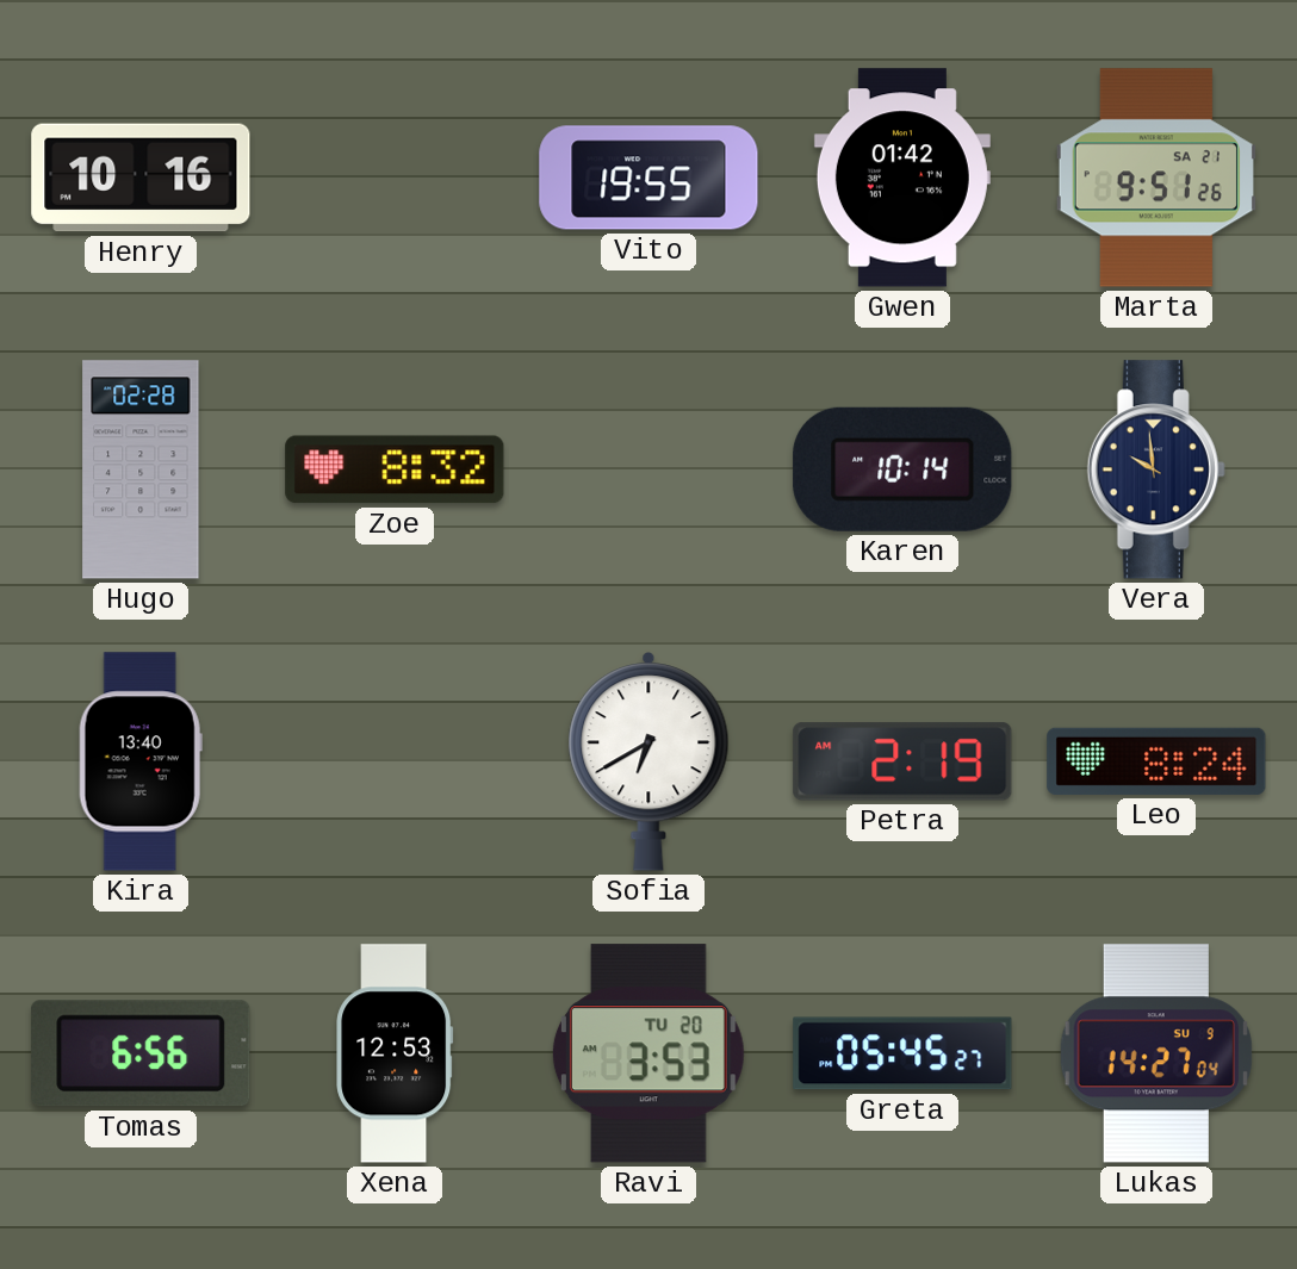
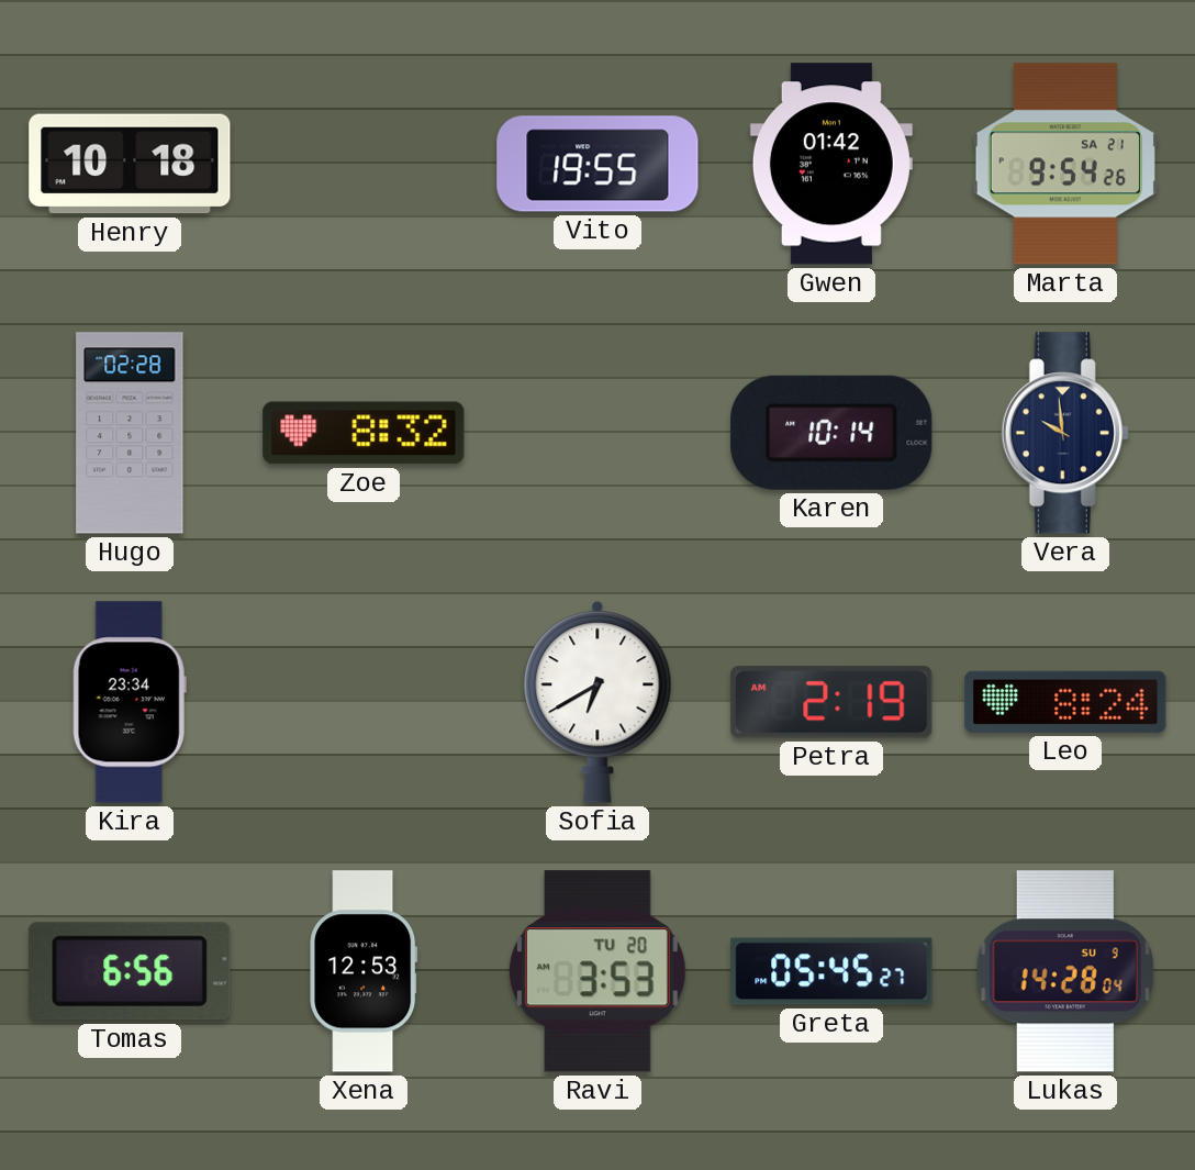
Henry: 10:16 -> 10:18
Marta: 9:51 -> 9:54
Kira: 13:40 -> 23:34
Lukas: 14:27 -> 14:28
